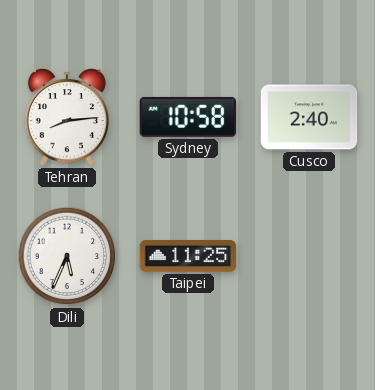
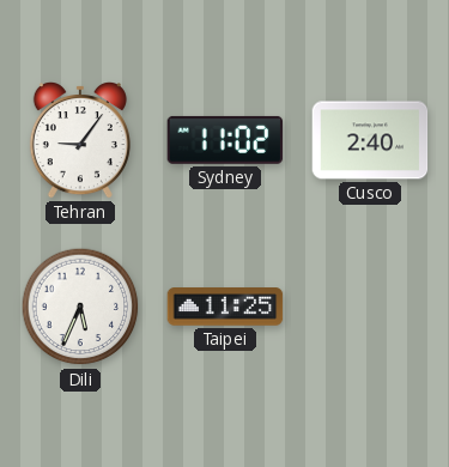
Tehran: 8:14 -> 9:06
Sydney: 10:58 -> 11:02
